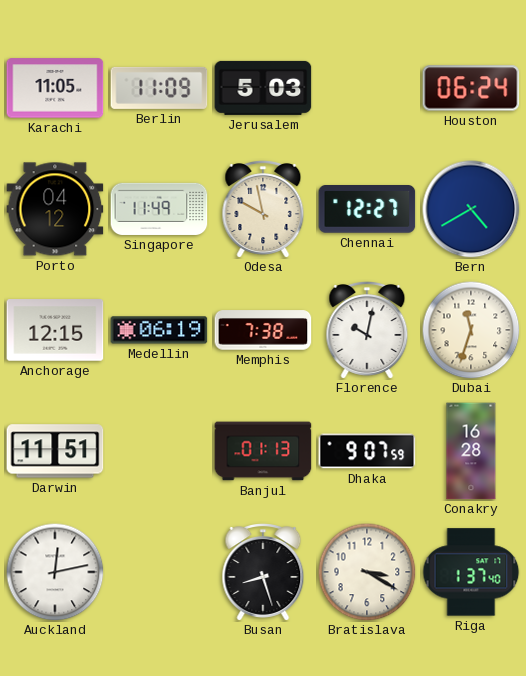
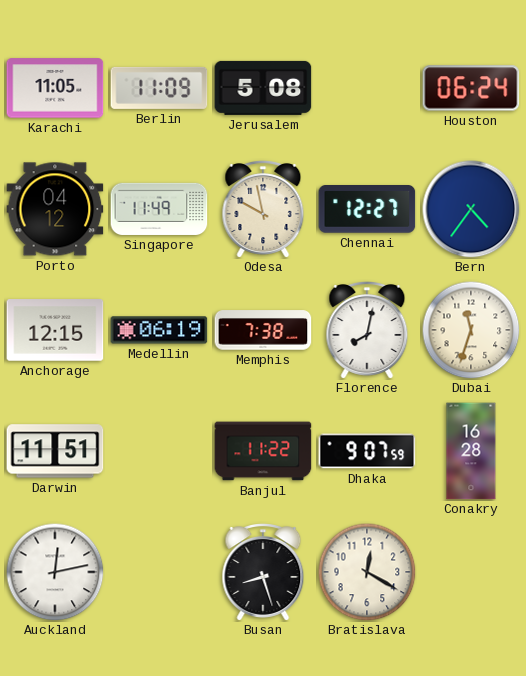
Jerusalem: 5:03 -> 5:08
Bern: 4:40 -> 4:36
Florence: 10:02 -> 8:02
Banjul: 01:13 -> 11:22
Bratislava: 3:20 -> 12:20
Riga: 1:37 -> none
